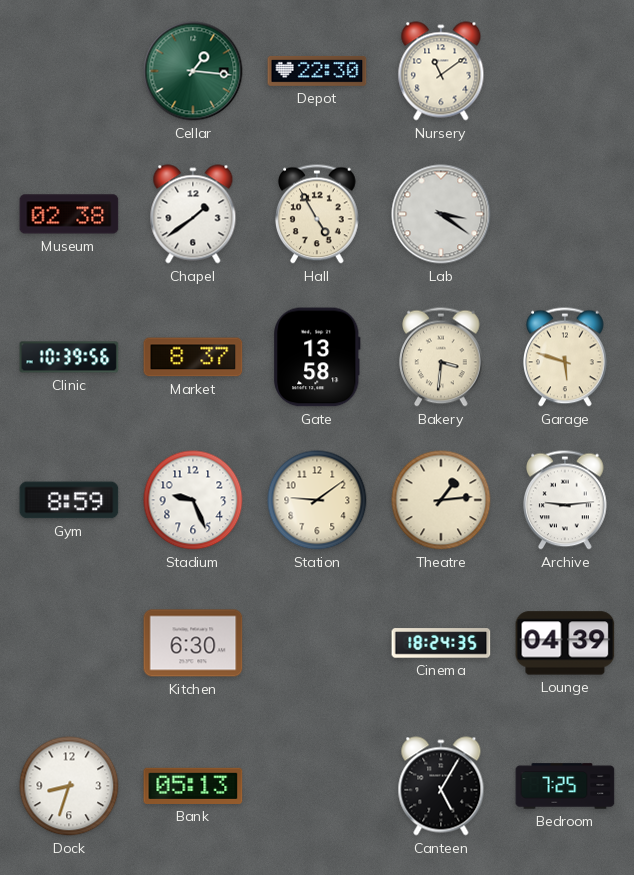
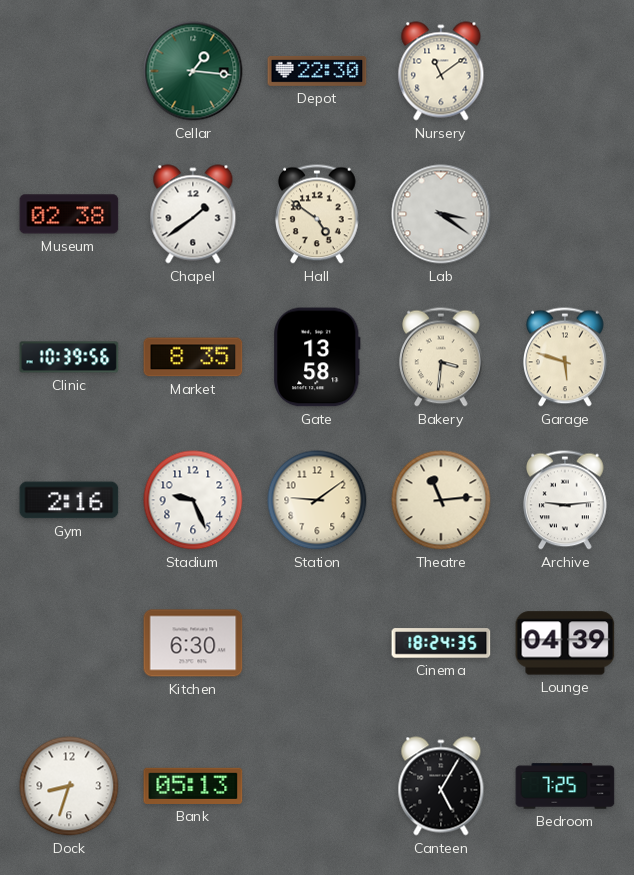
Hall: 4:55 -> 4:51
Market: 8:37 -> 8:35
Gym: 8:59 -> 2:16
Theatre: 1:14 -> 11:14
